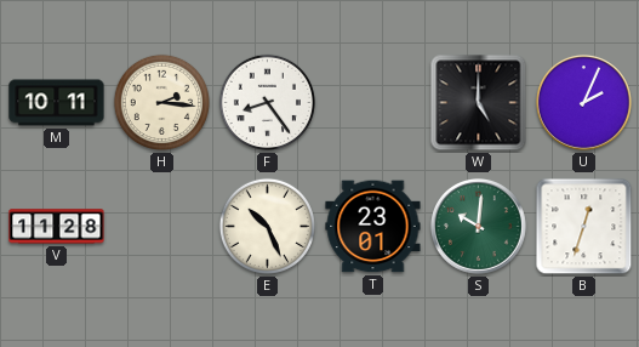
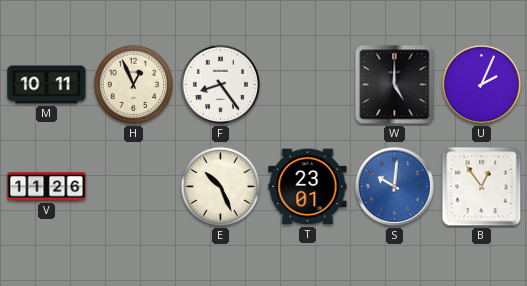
H: 2:16 -> 12:56
V: 11:28 -> 11:26
S dial: green -> blue
B: 12:33 -> 12:54
